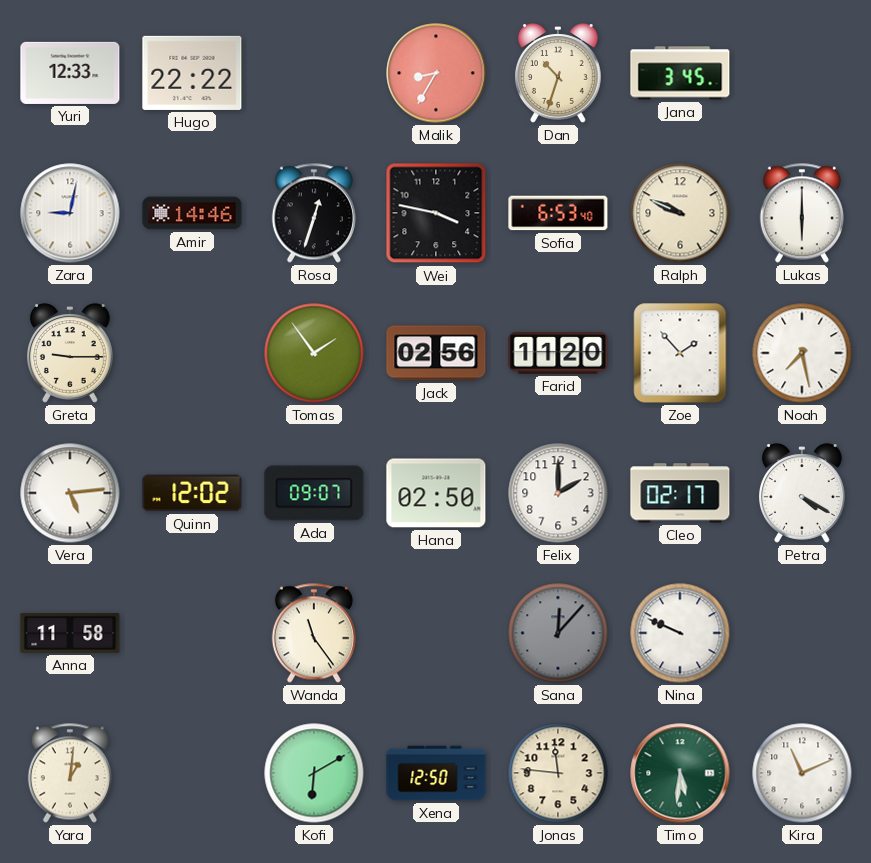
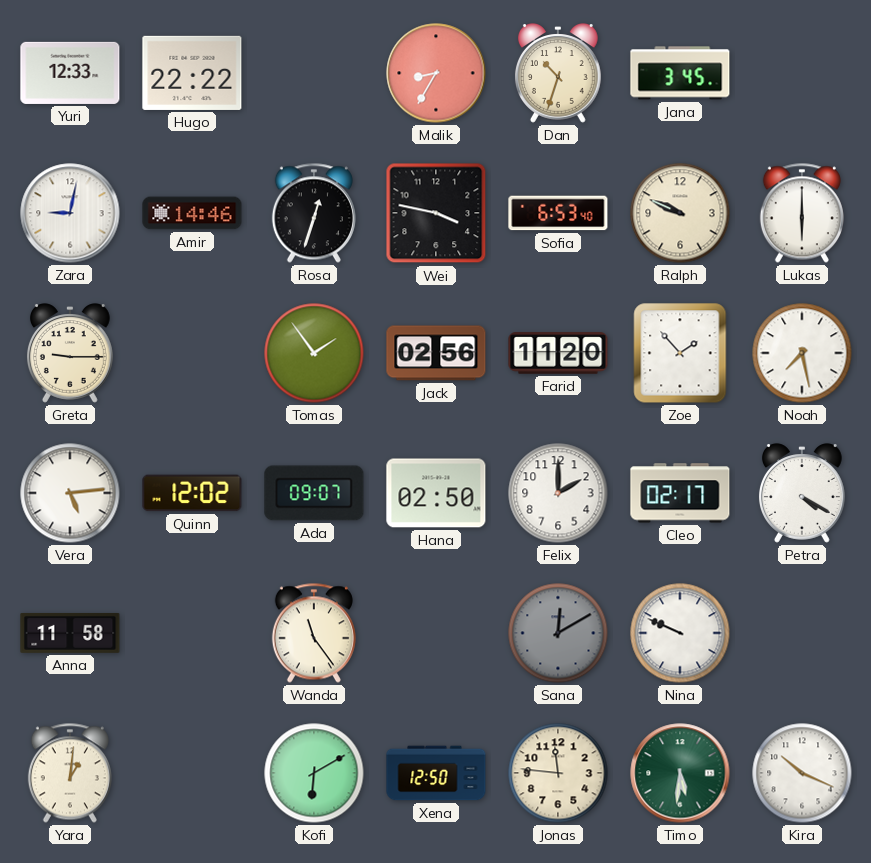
Sana: 12:07 -> 12:10
Kira: 11:11 -> 10:19
